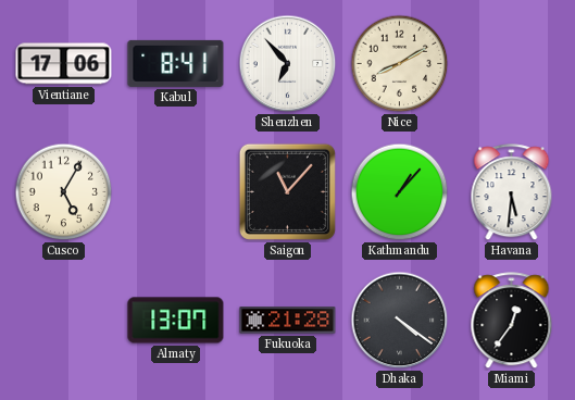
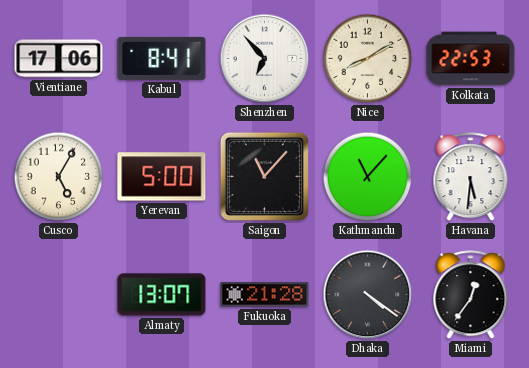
Kolkata: none -> 22:53
Yerevan: none -> 5:00
Kathmandu: 1:07 -> 11:07
